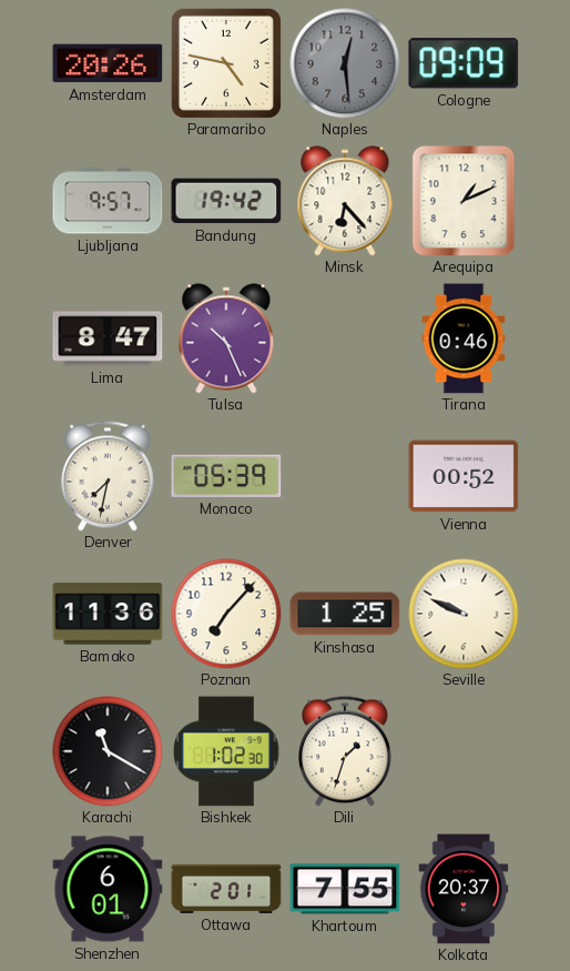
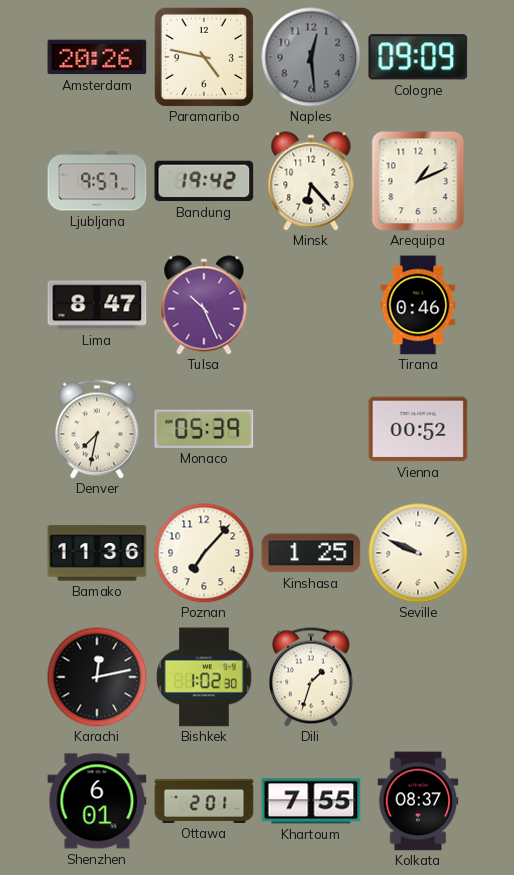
Karachi: 11:20 -> 12:13
Kolkata: 20:37 -> 08:37
